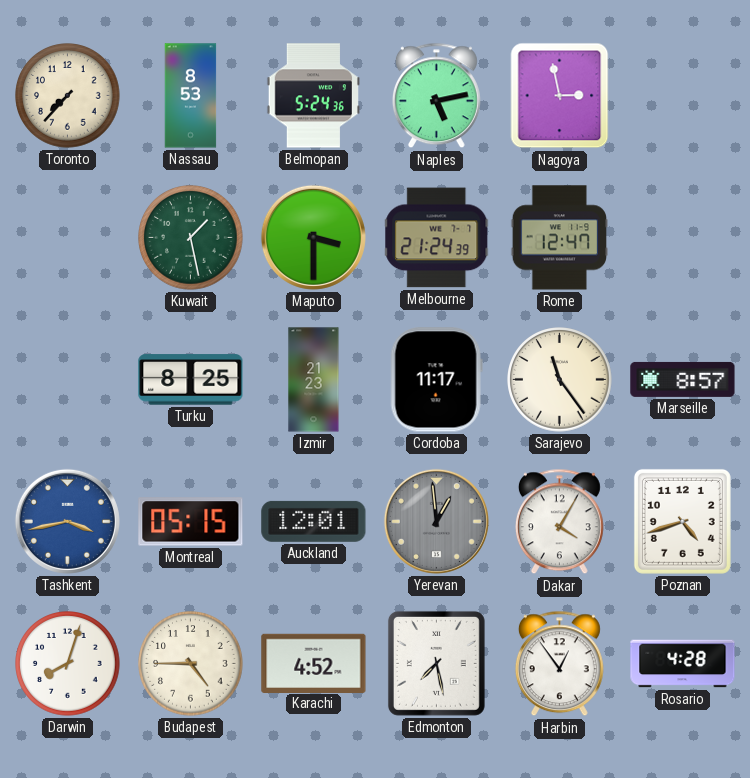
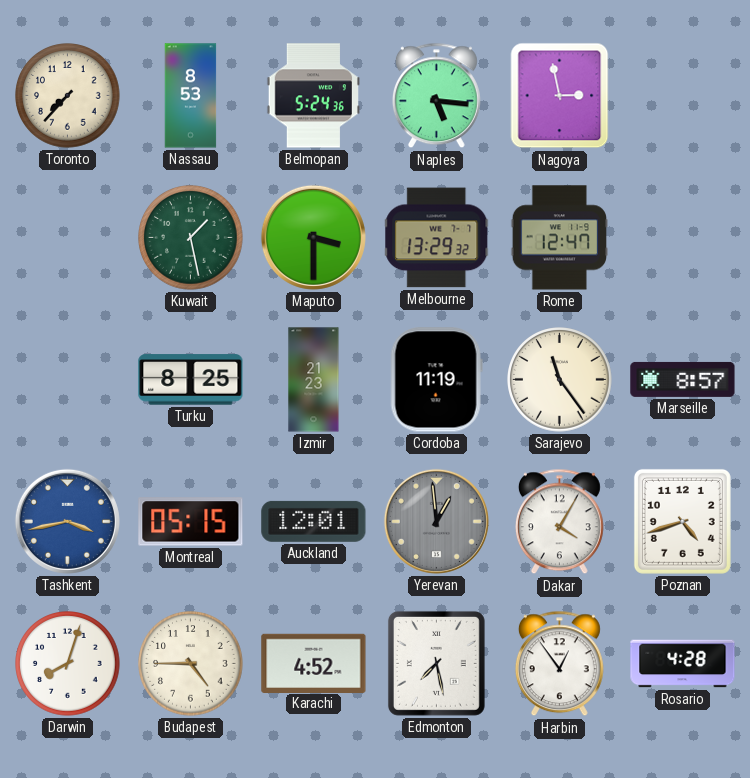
Naples: 5:13 -> 5:16
Melbourne: 21:24 -> 13:29
Cordoba: 11:17 -> 11:19
